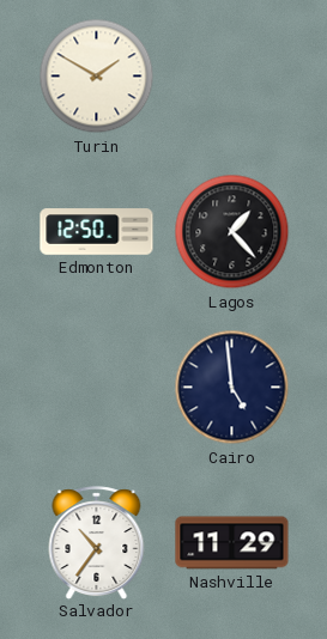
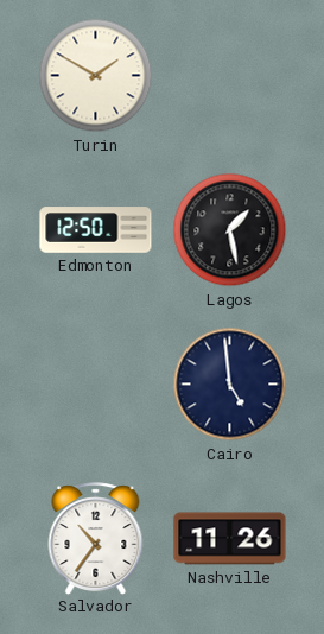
Lagos: 1:23 -> 1:28
Nashville: 11:29 -> 11:26
